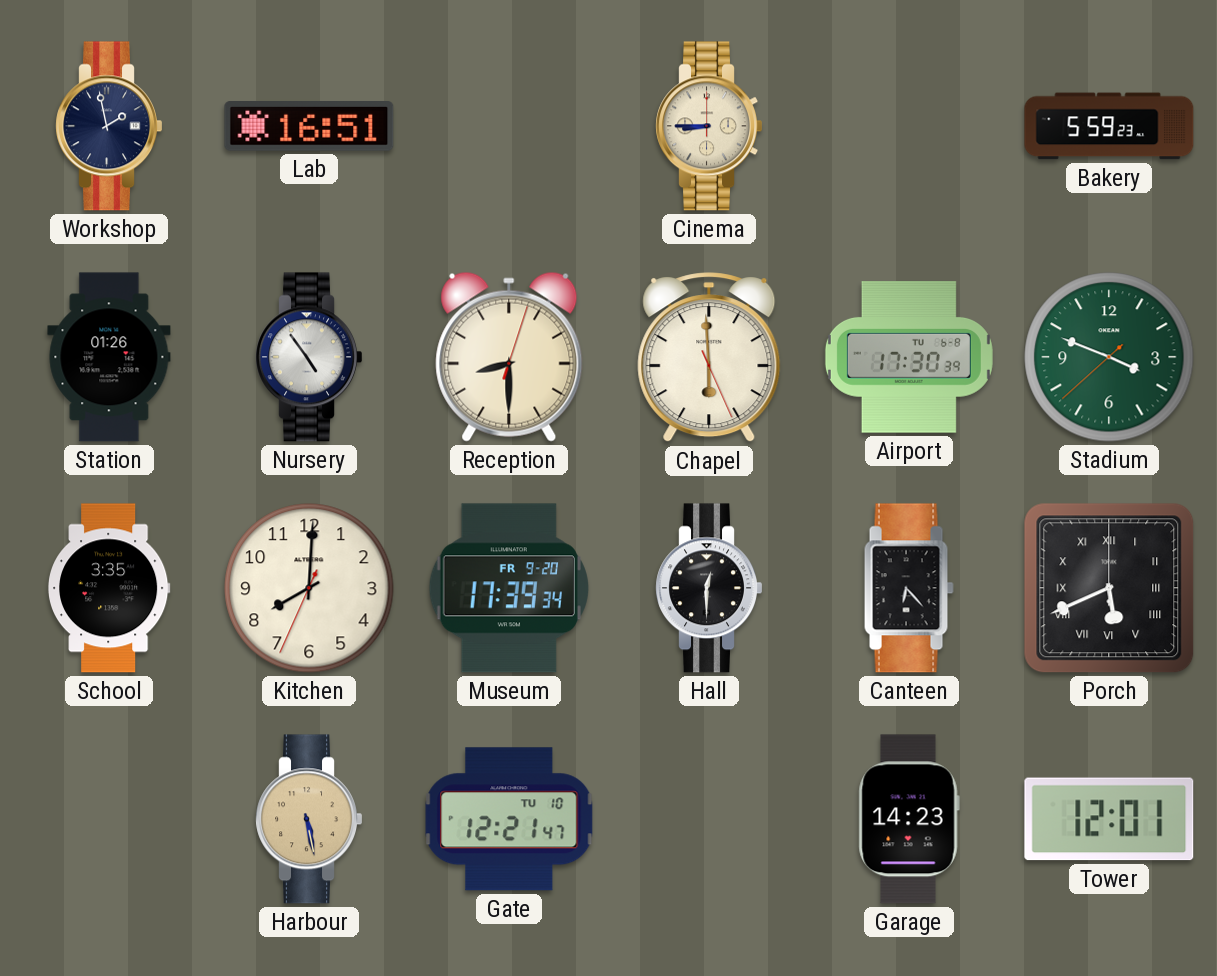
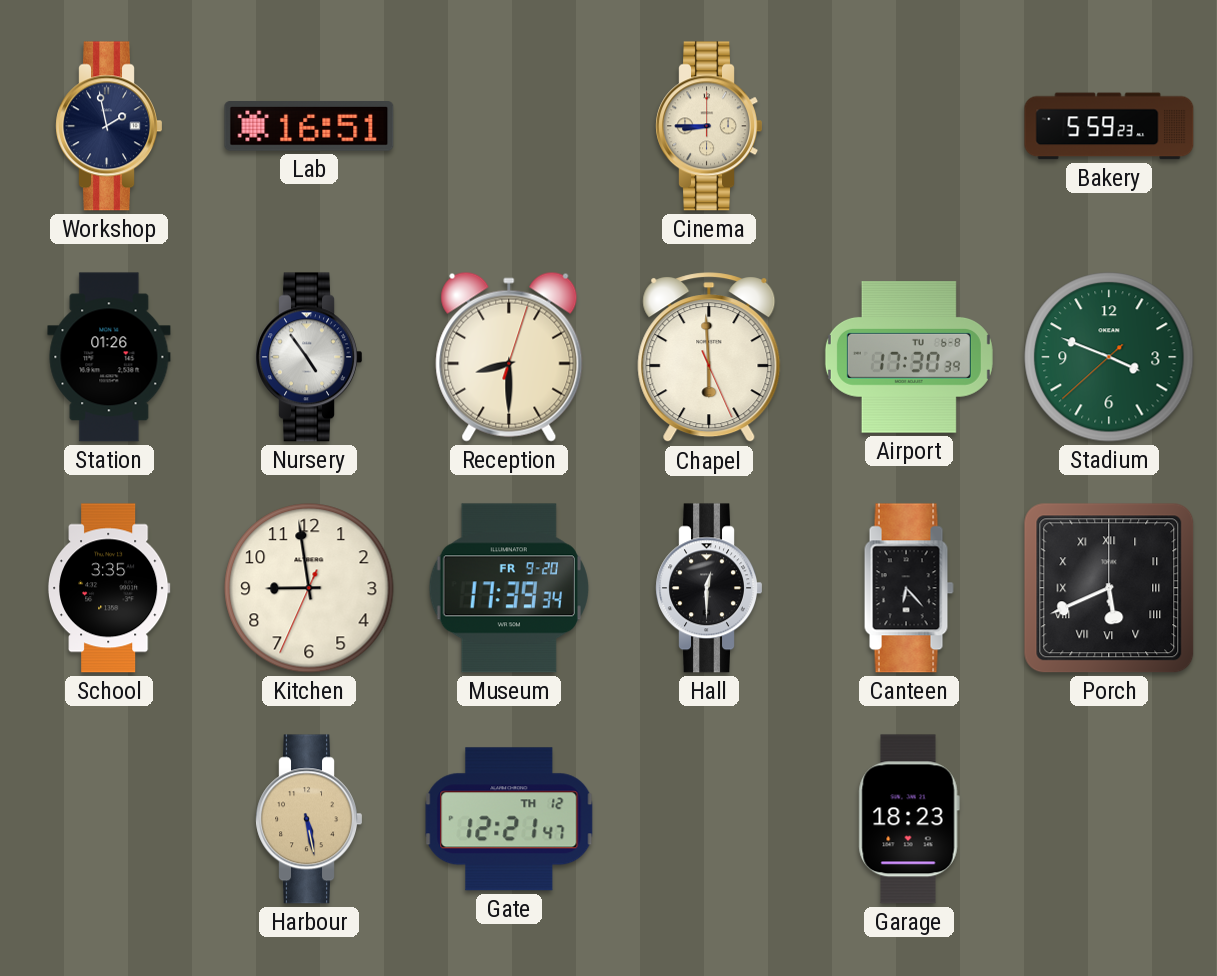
Kitchen: 8:00 -> 8:58
Gate date: TU 10 -> TH 12
Garage: 14:23 -> 18:23
Tower: 12:01 -> none
